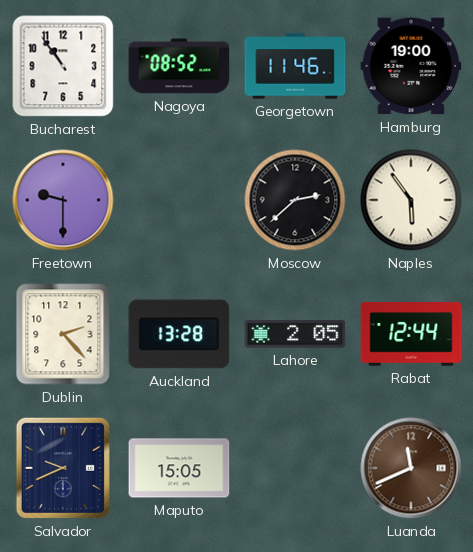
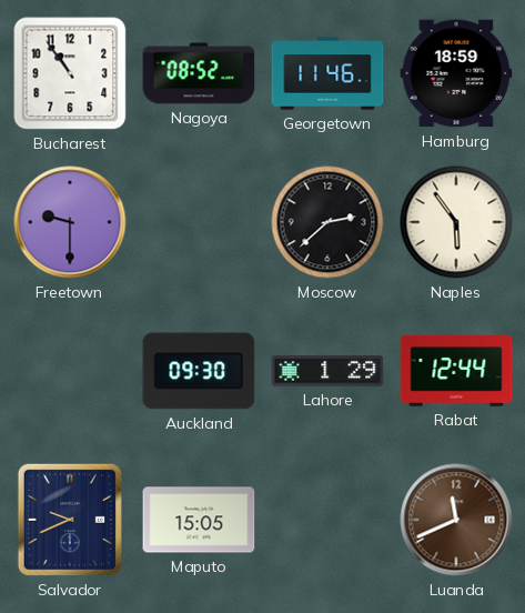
Hamburg: 19:00 -> 18:59
Dublin: 2:23 -> none
Auckland: 13:28 -> 09:30
Lahore: 2:05 -> 1:29
